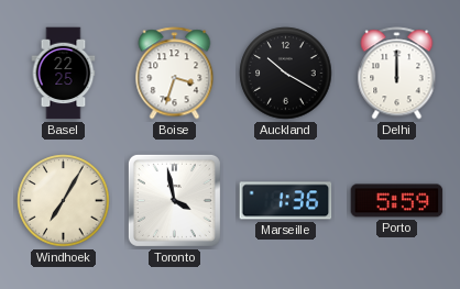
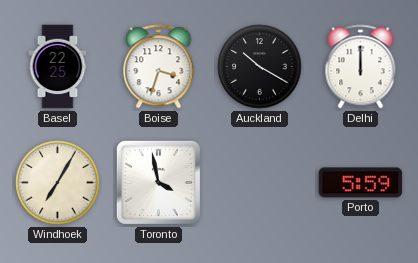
Marseille: 1:36 -> none
